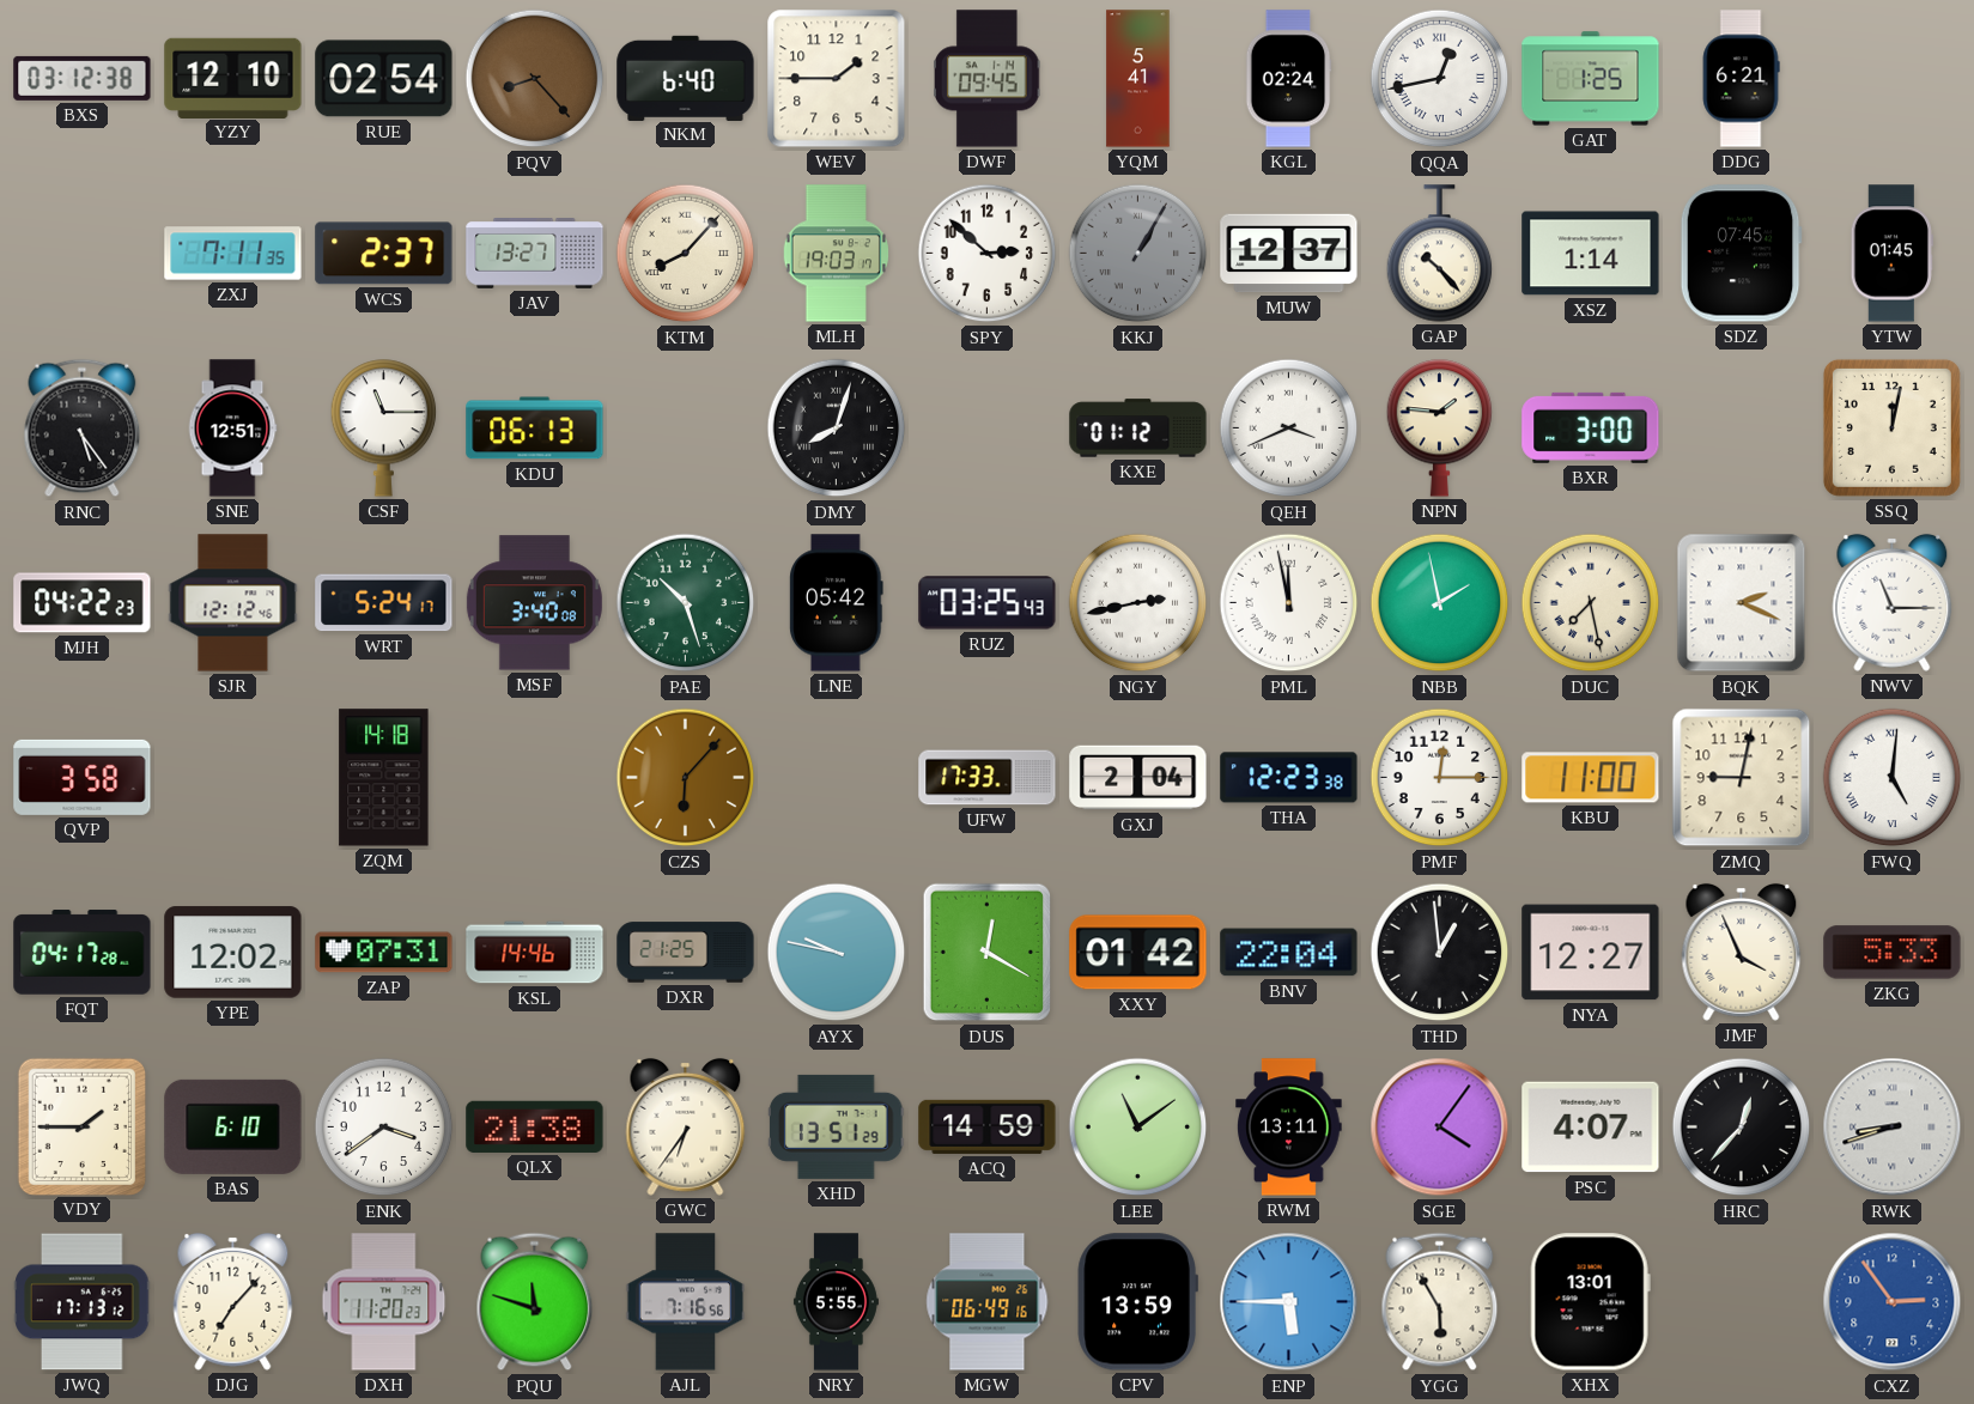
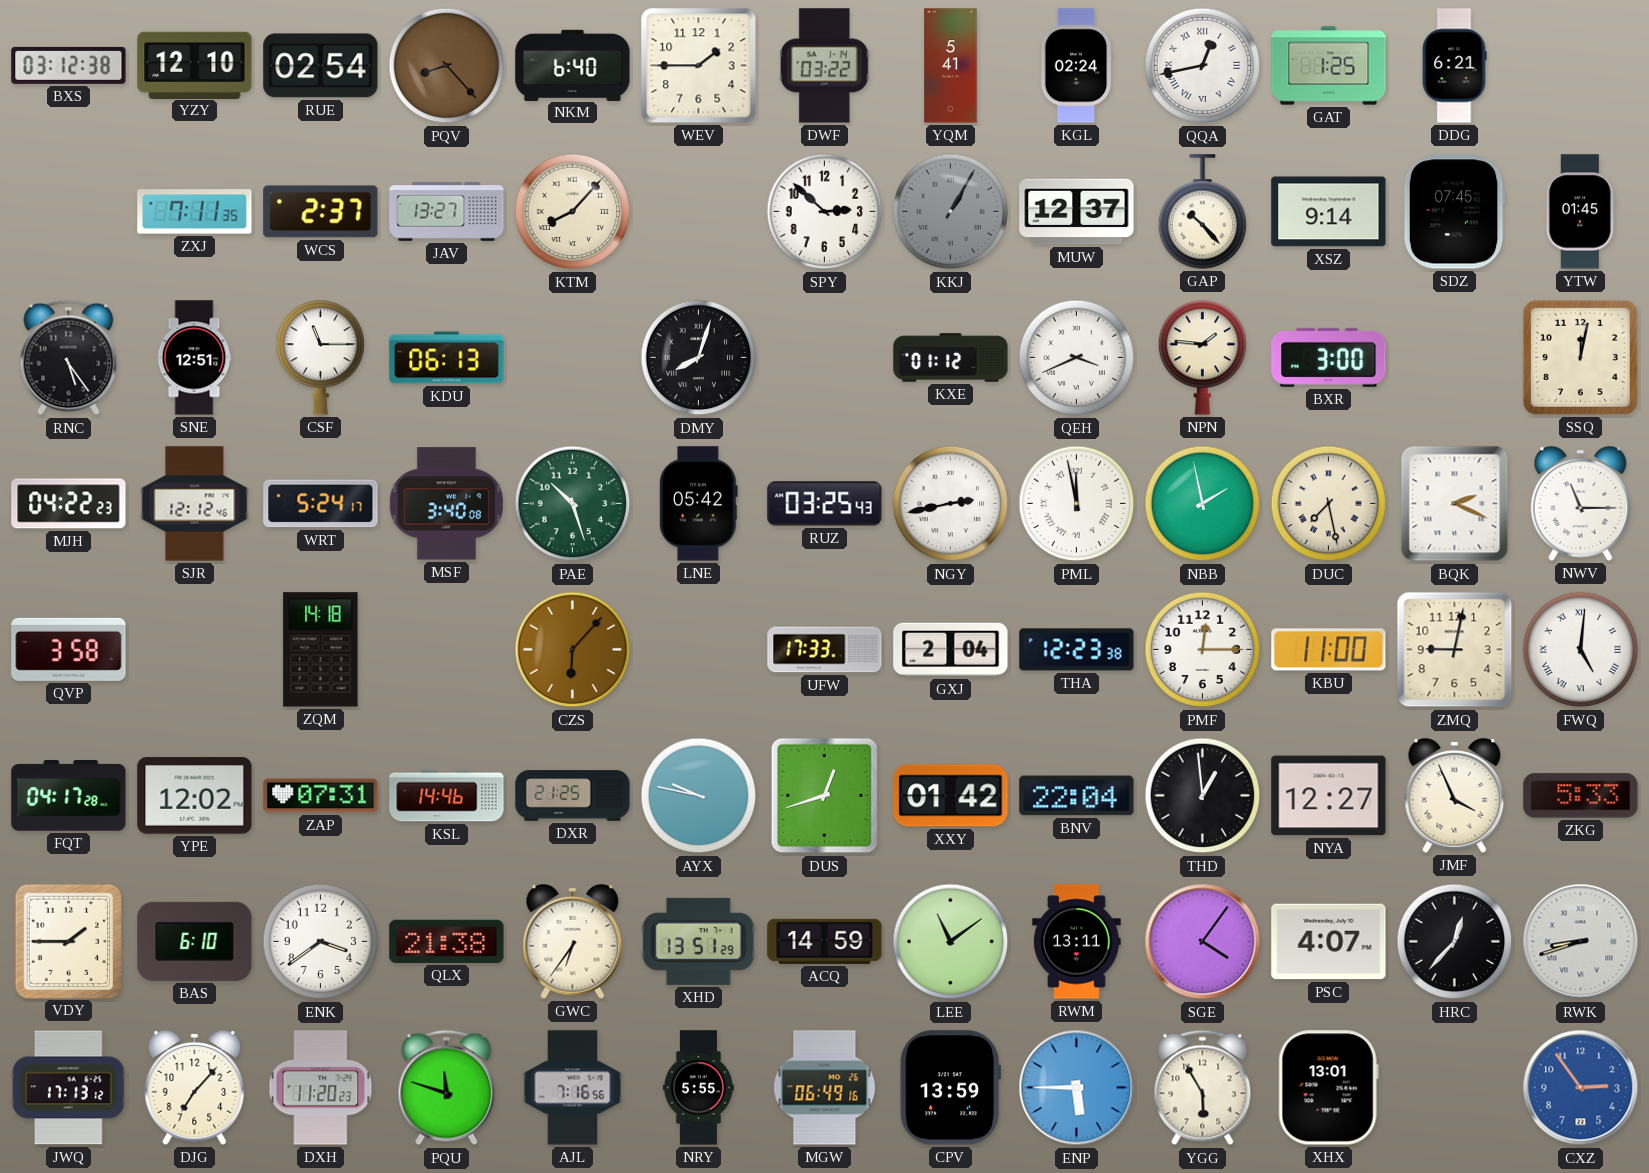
DWF: 09:45 -> 03:22
MLH: 19:03 -> none
XSZ: 1:14 -> 9:14
DUS: 12:20 -> 12:42
